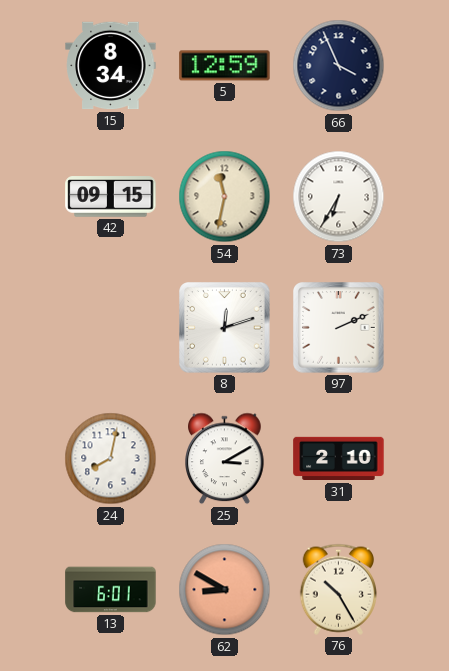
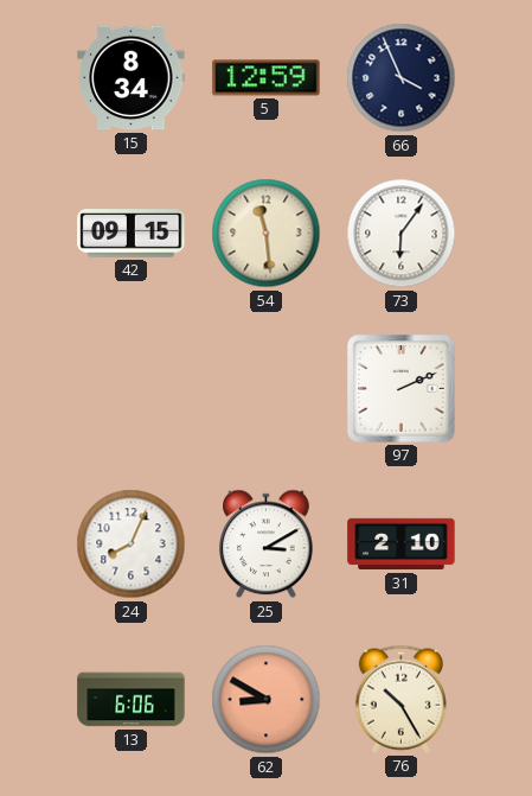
54: 11:32 -> 11:29
73: 6:35 -> 6:06
8: 12:12 -> none
24: 8:02 -> 8:04
13: 6:01 -> 6:06
